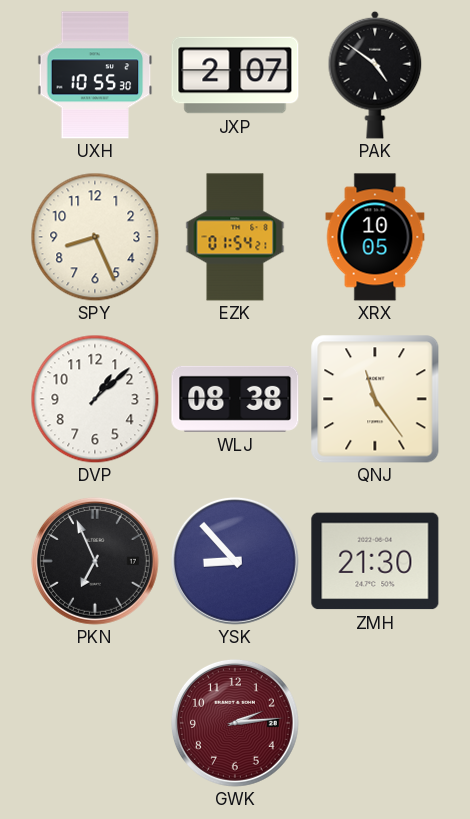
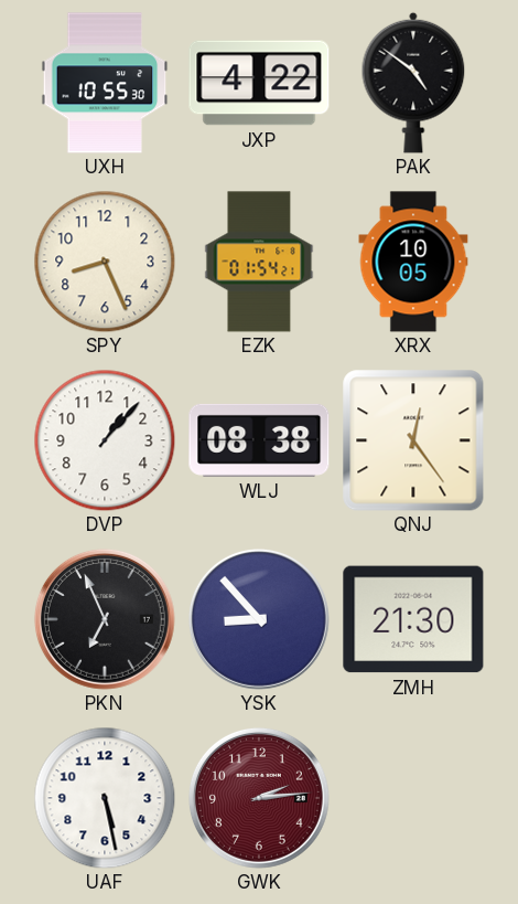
JXP: 2:07 -> 4:22
DVP: 1:08 -> 1:07
QNJ: 11:24 -> 12:24
UAF: none -> 5:28
